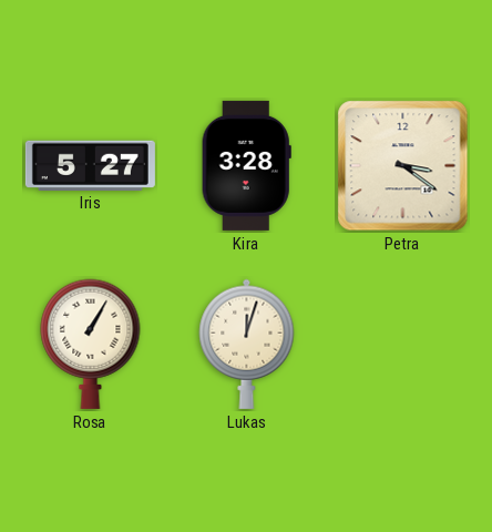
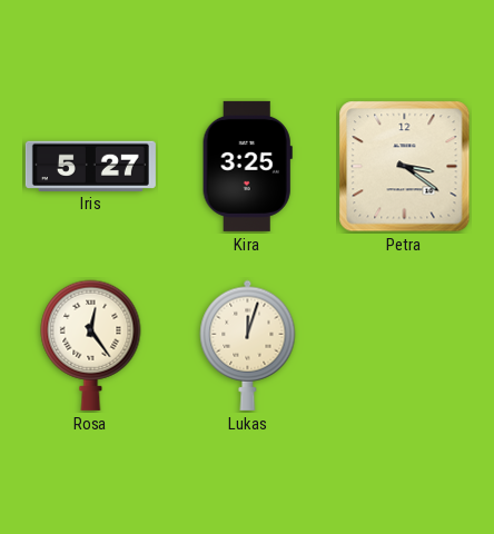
Kira: 3:28 -> 3:25
Rosa: 1:05 -> 12:24
